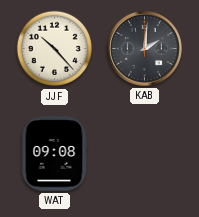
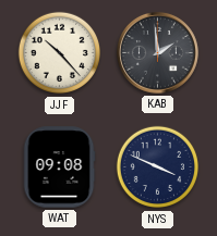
KAB: 2:01 -> 1:59
NYS: none -> 3:49
